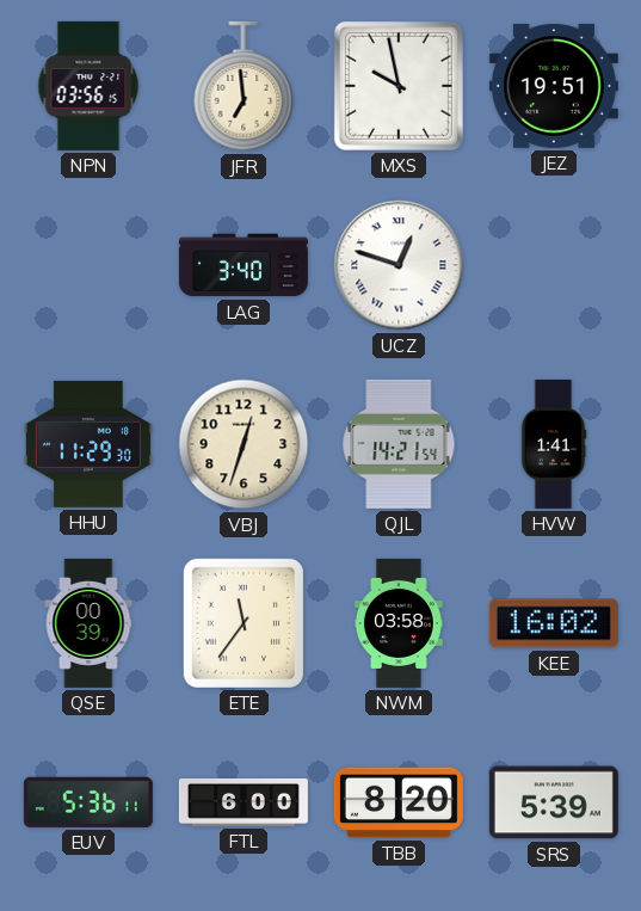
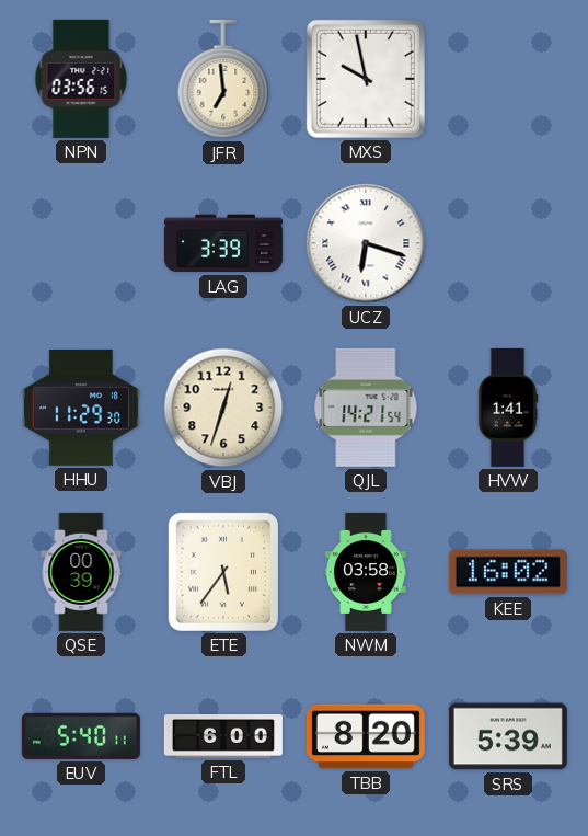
JEZ: 19:51 -> none
LAG: 3:40 -> 3:39
UCZ: 12:48 -> 6:18
ETE: 11:36 -> 5:36
EUV: 5:36 -> 5:40
